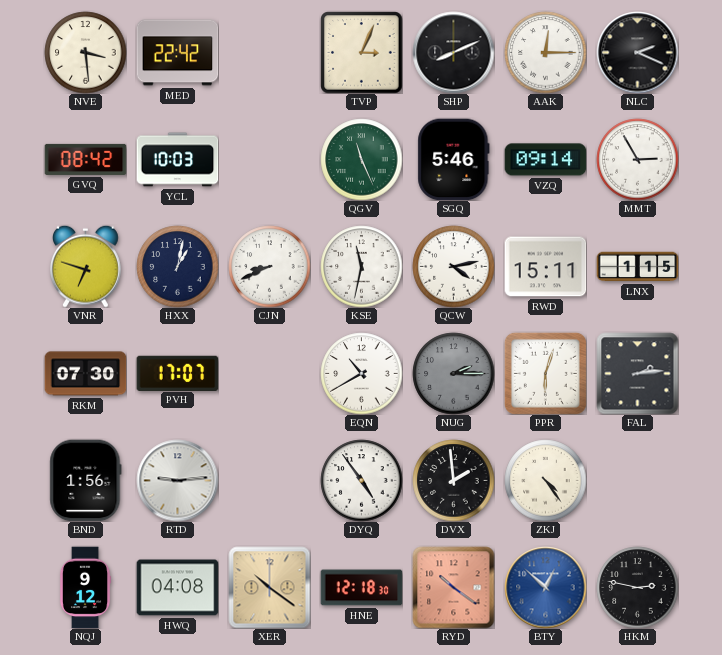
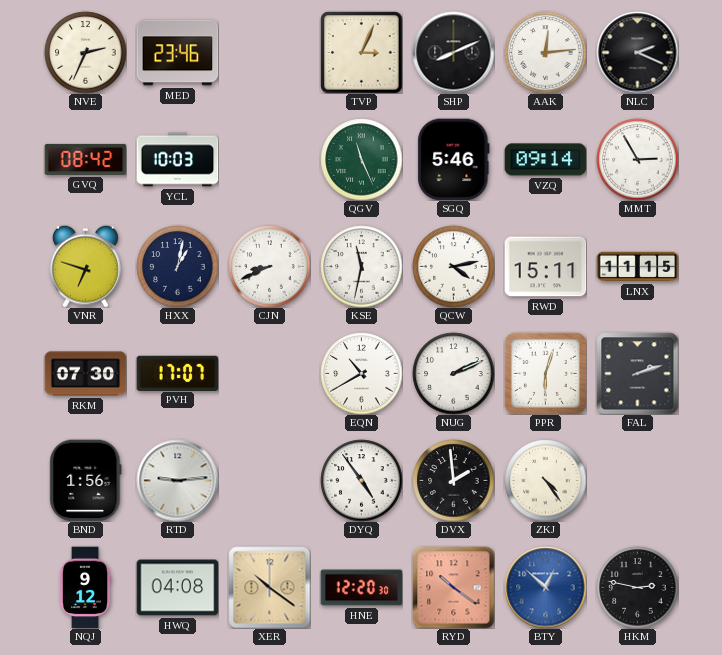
NVE: 3:29 -> 2:34
MED: 22:42 -> 23:46
AAK: 12:15 -> 12:14
LNX: 1:15 -> 11:15
NUG: 2:15 -> 2:11
NUG dial: grey -> white
FAL: 2:14 -> 2:12
HNE: 12:18 -> 12:20
